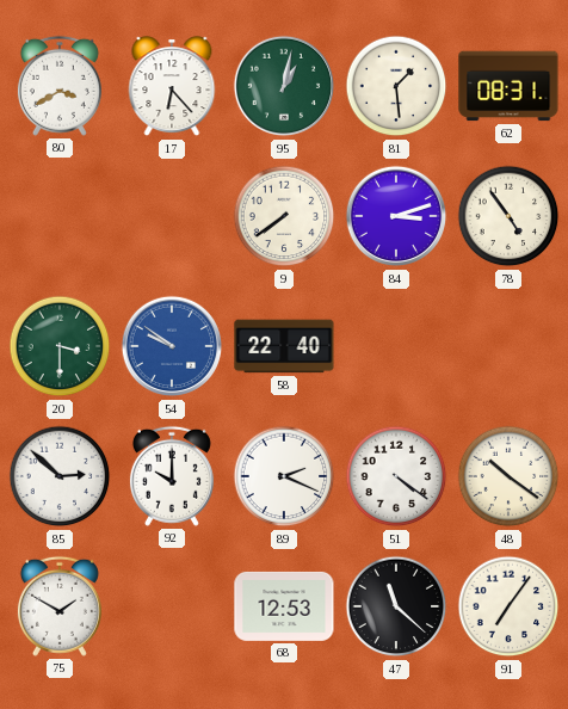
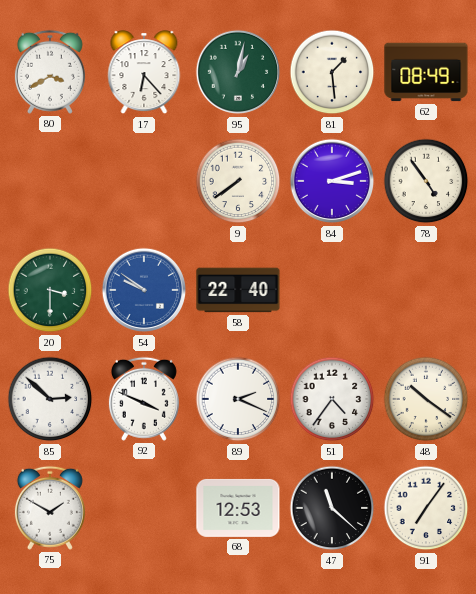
62: 08:31 -> 08:49
92: 10:00 -> 3:49
51: 4:21 -> 4:36
